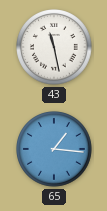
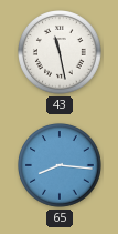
65: 1:16 -> 8:16
